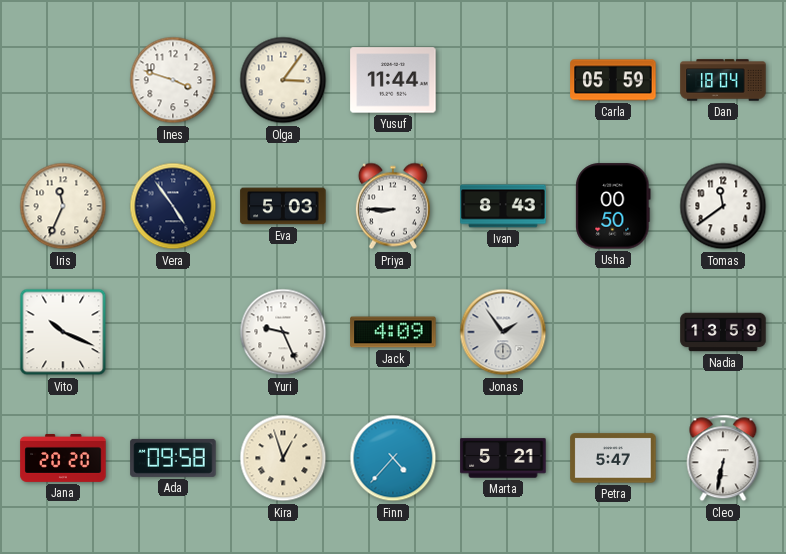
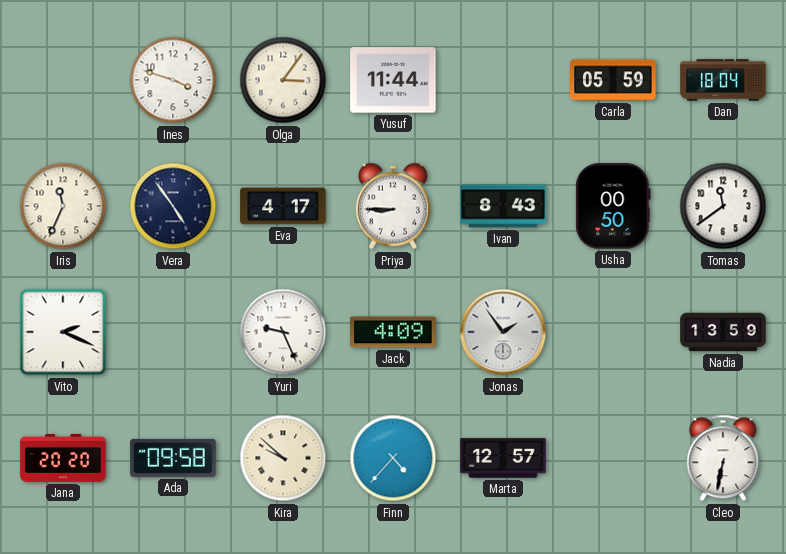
Eva: 5:03 -> 4:17
Vito: 10:19 -> 2:19
Kira: 12:57 -> 9:52
Marta: 5:21 -> 12:57
Petra: 5:47 -> none
